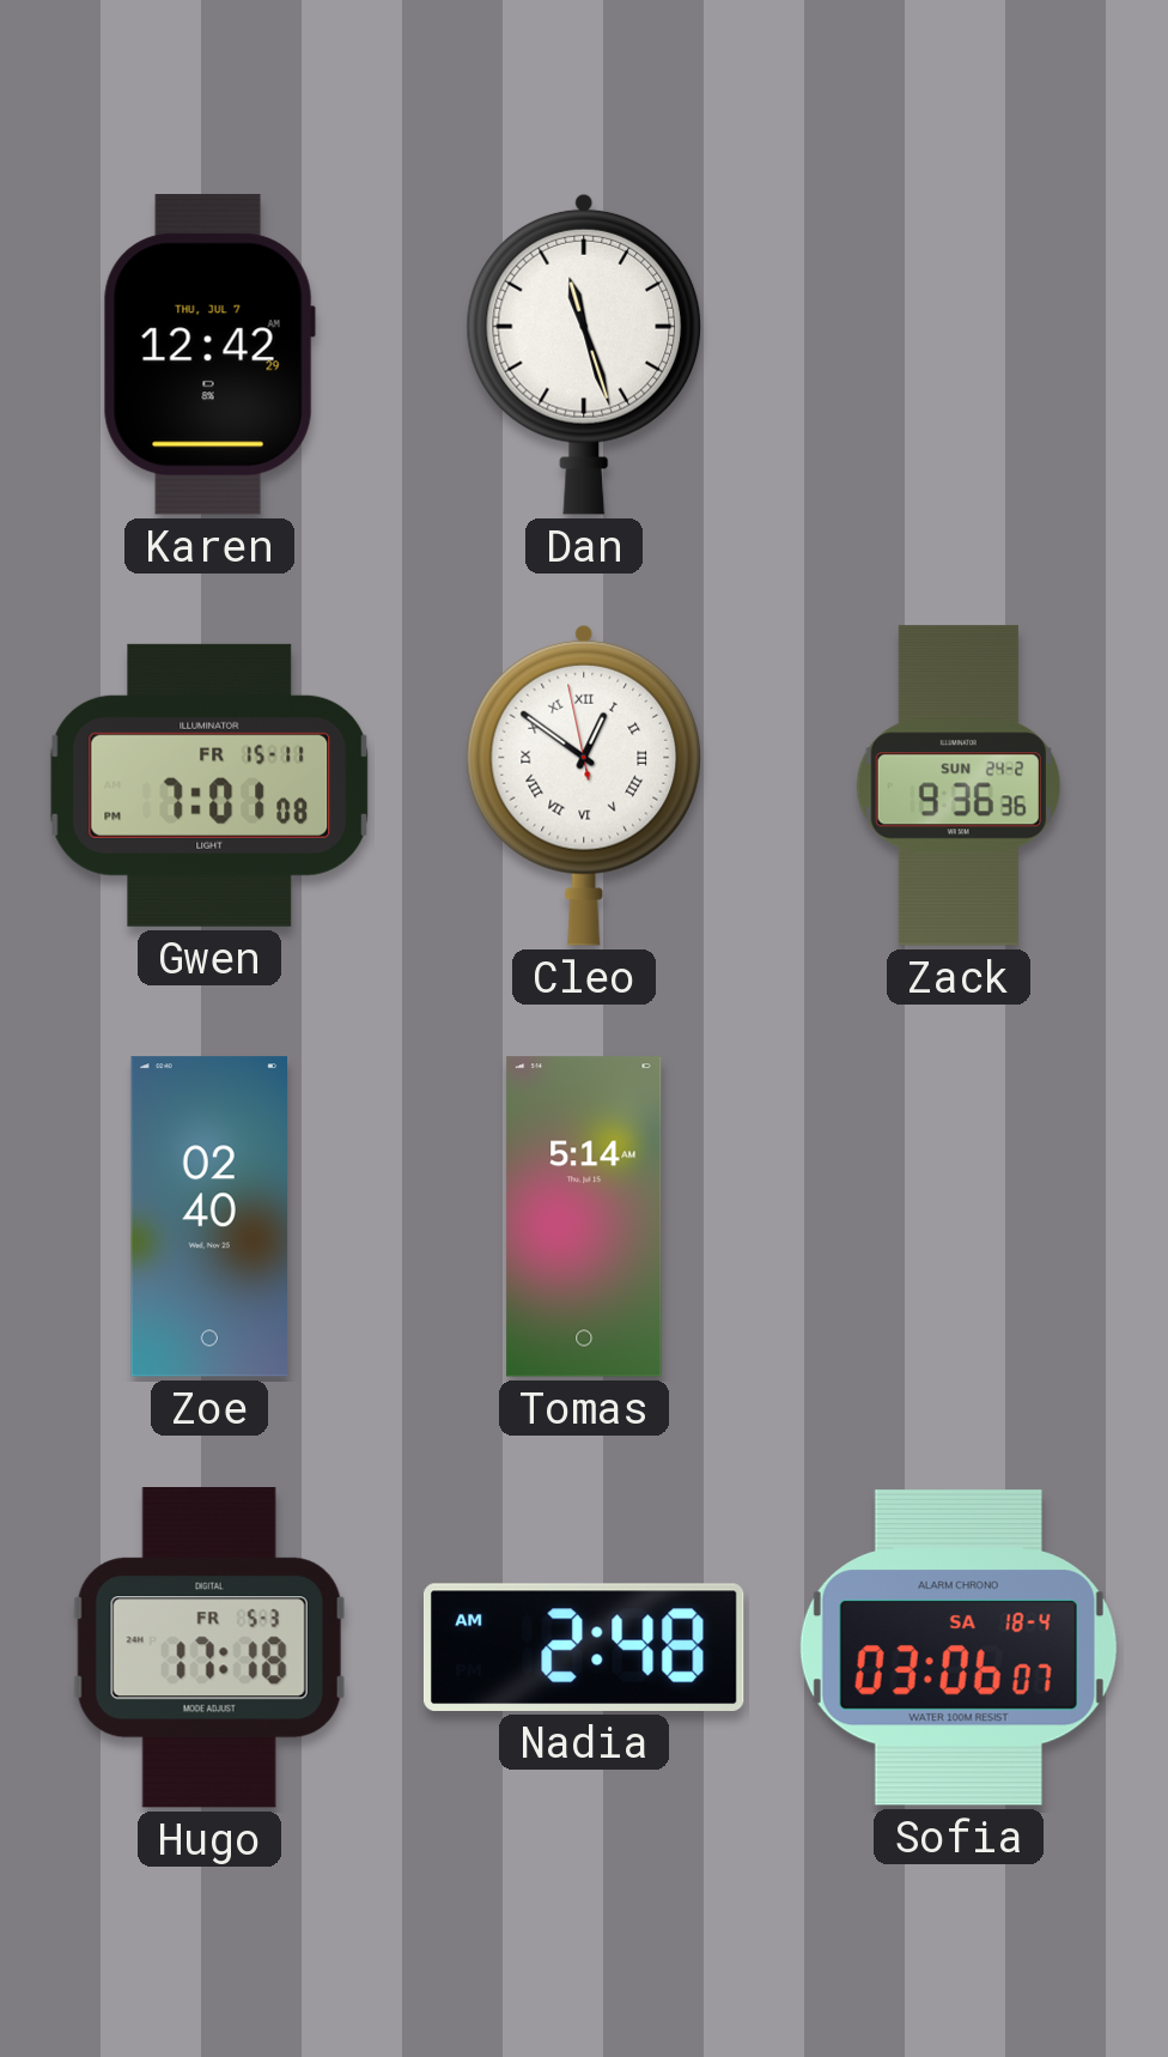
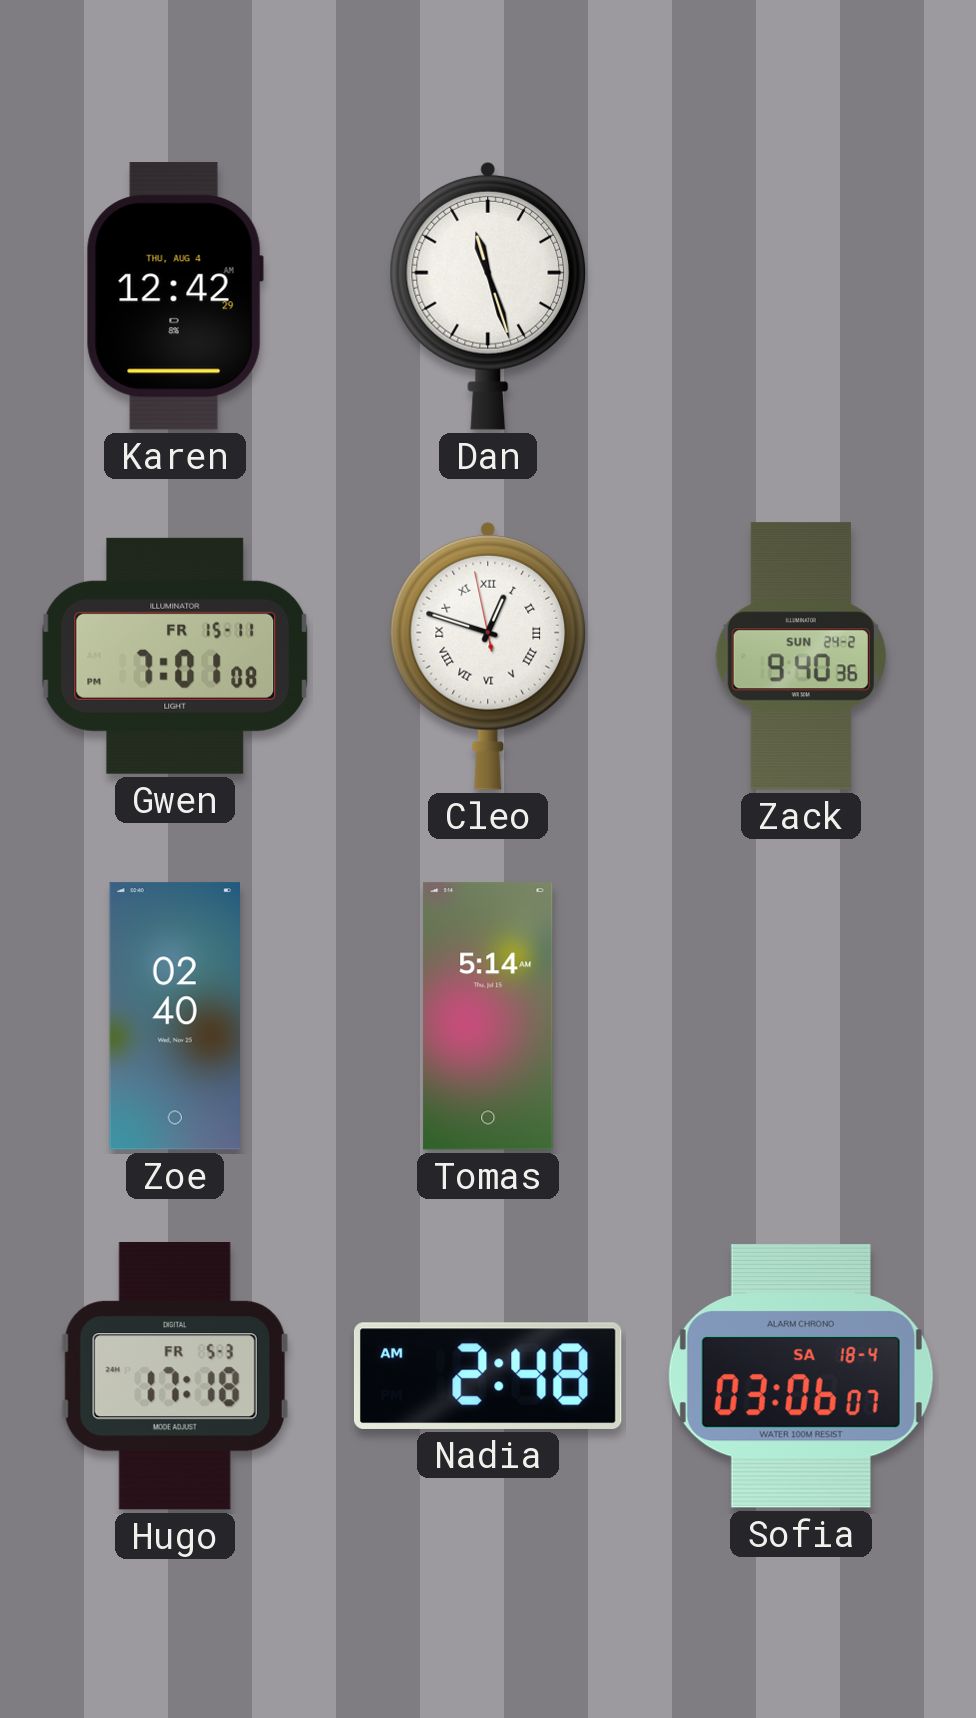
Karen date: THU, JUL 7 -> THU, AUG 4
Cleo: 12:50 -> 12:47
Zack: 9:36 -> 9:40
